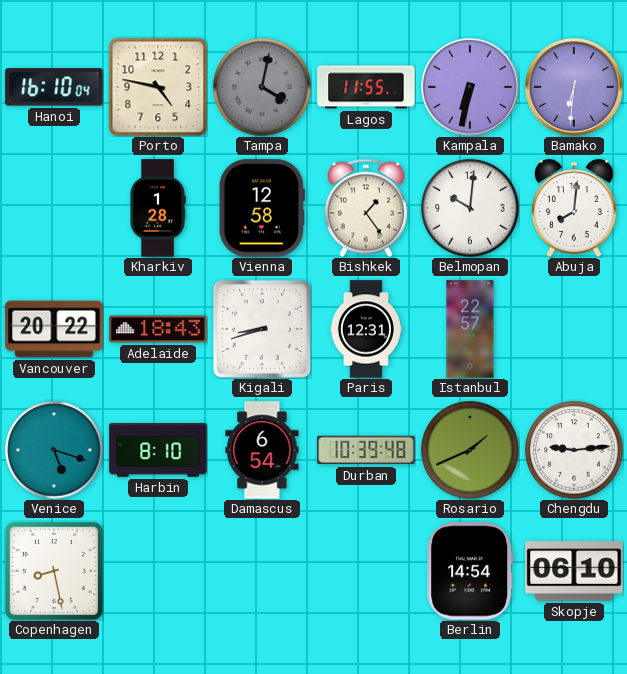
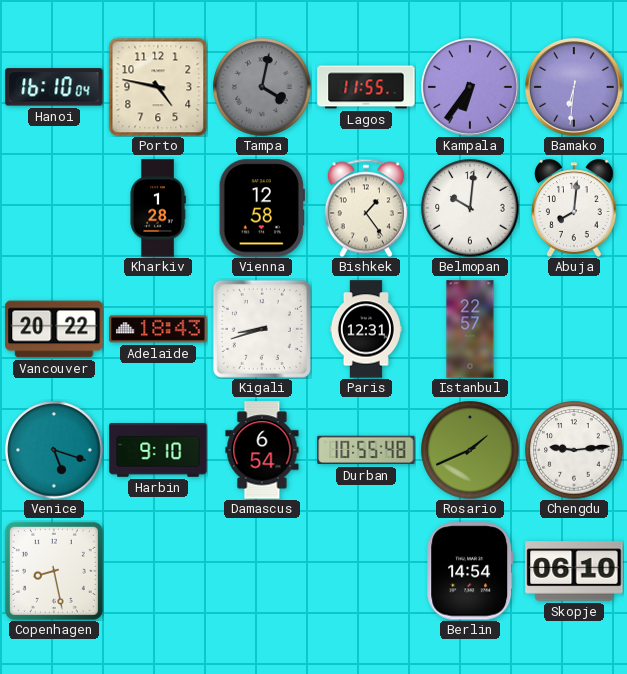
Kampala: 6:32 -> 6:36
Harbin: 8:10 -> 9:10
Durban: 10:39 -> 10:55
